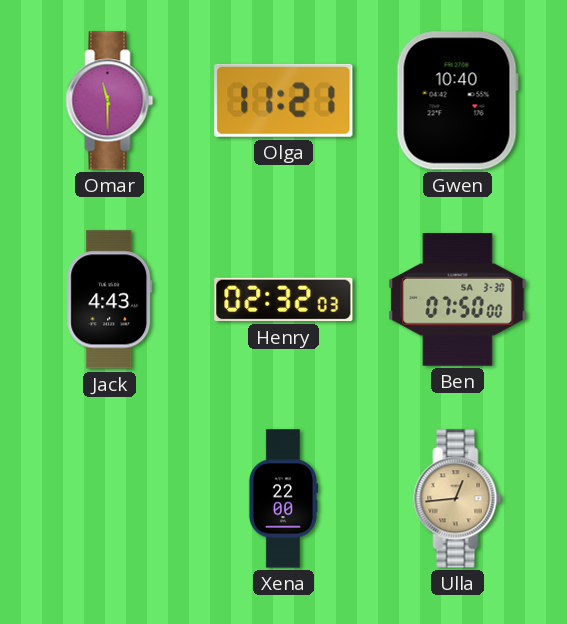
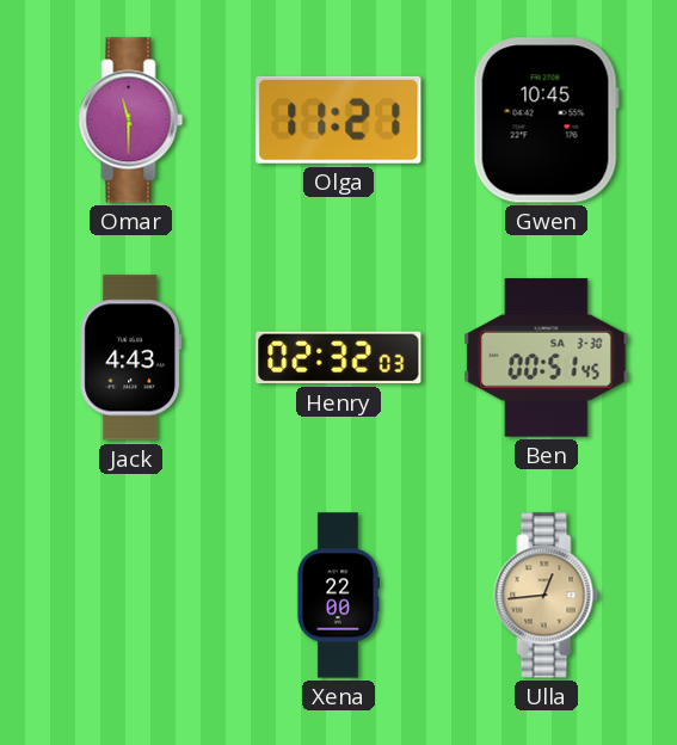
Gwen: 10:40 -> 10:45
Ben: 07:50 -> 00:51
